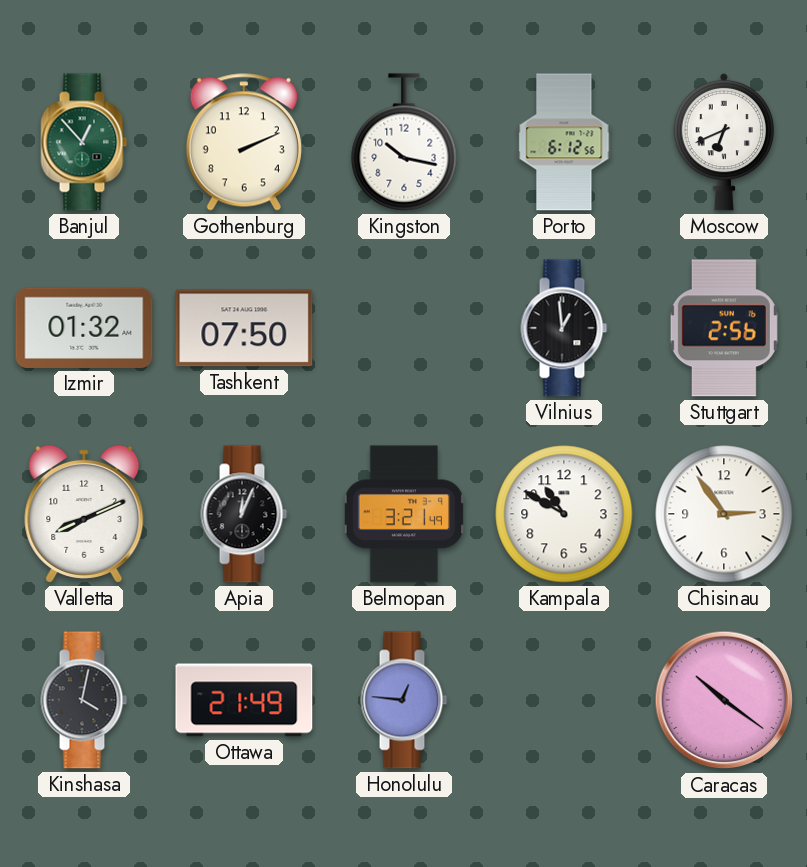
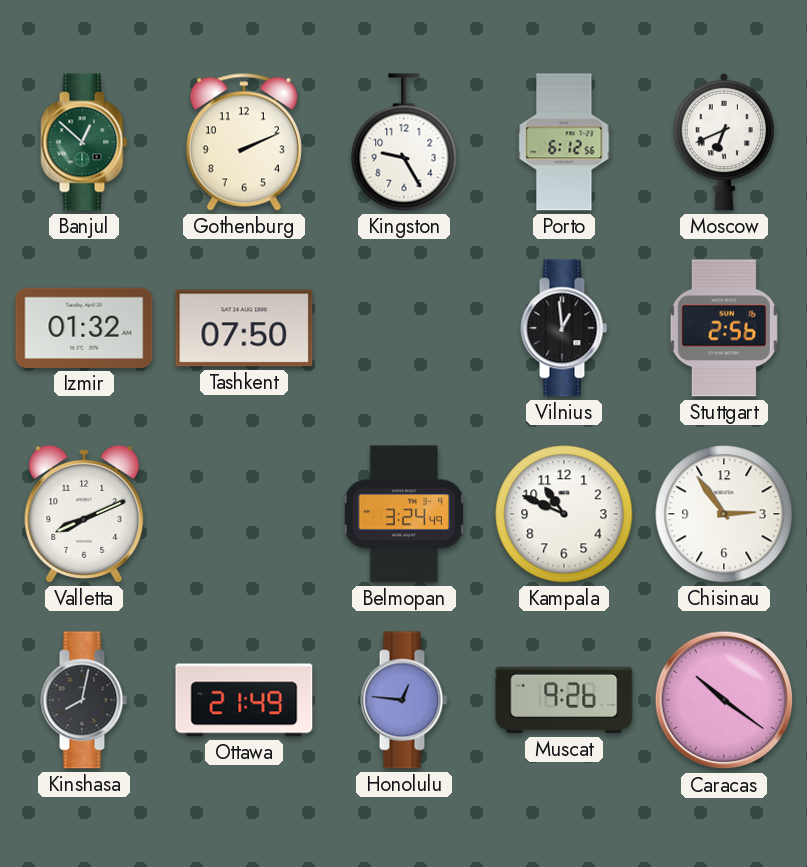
Banjul: 12:53 -> 12:52
Kingston: 10:17 -> 9:25
Apia: 12:04 -> none
Belmopan: 3:21 -> 3:24
Kampala: 10:50 -> 10:49
Kinshasa: 4:02 -> 8:02
Muscat: none -> 9:26
